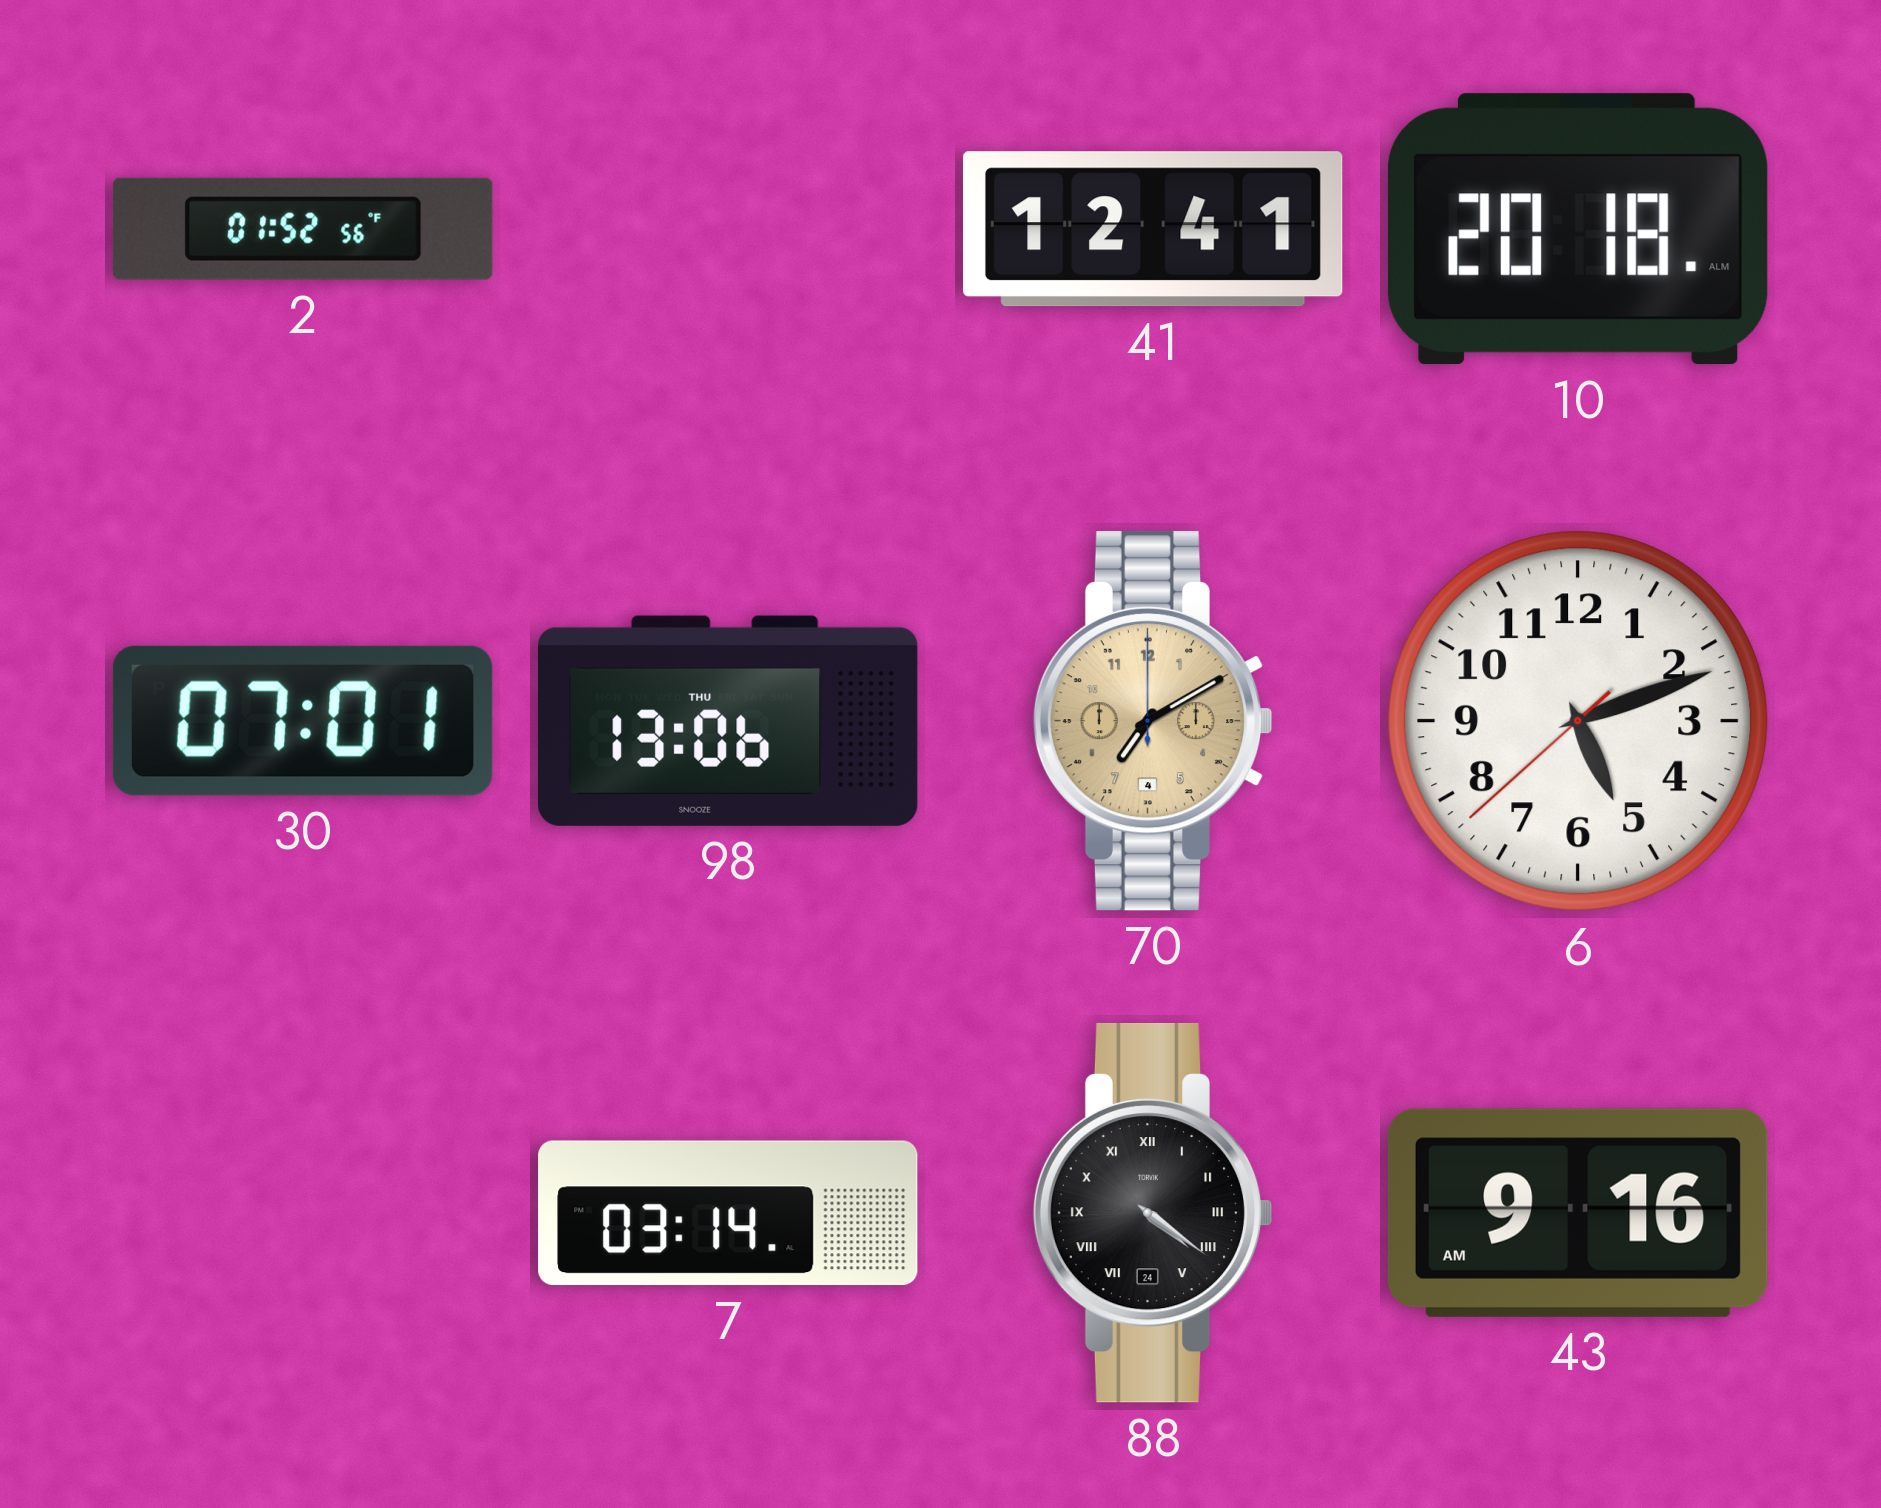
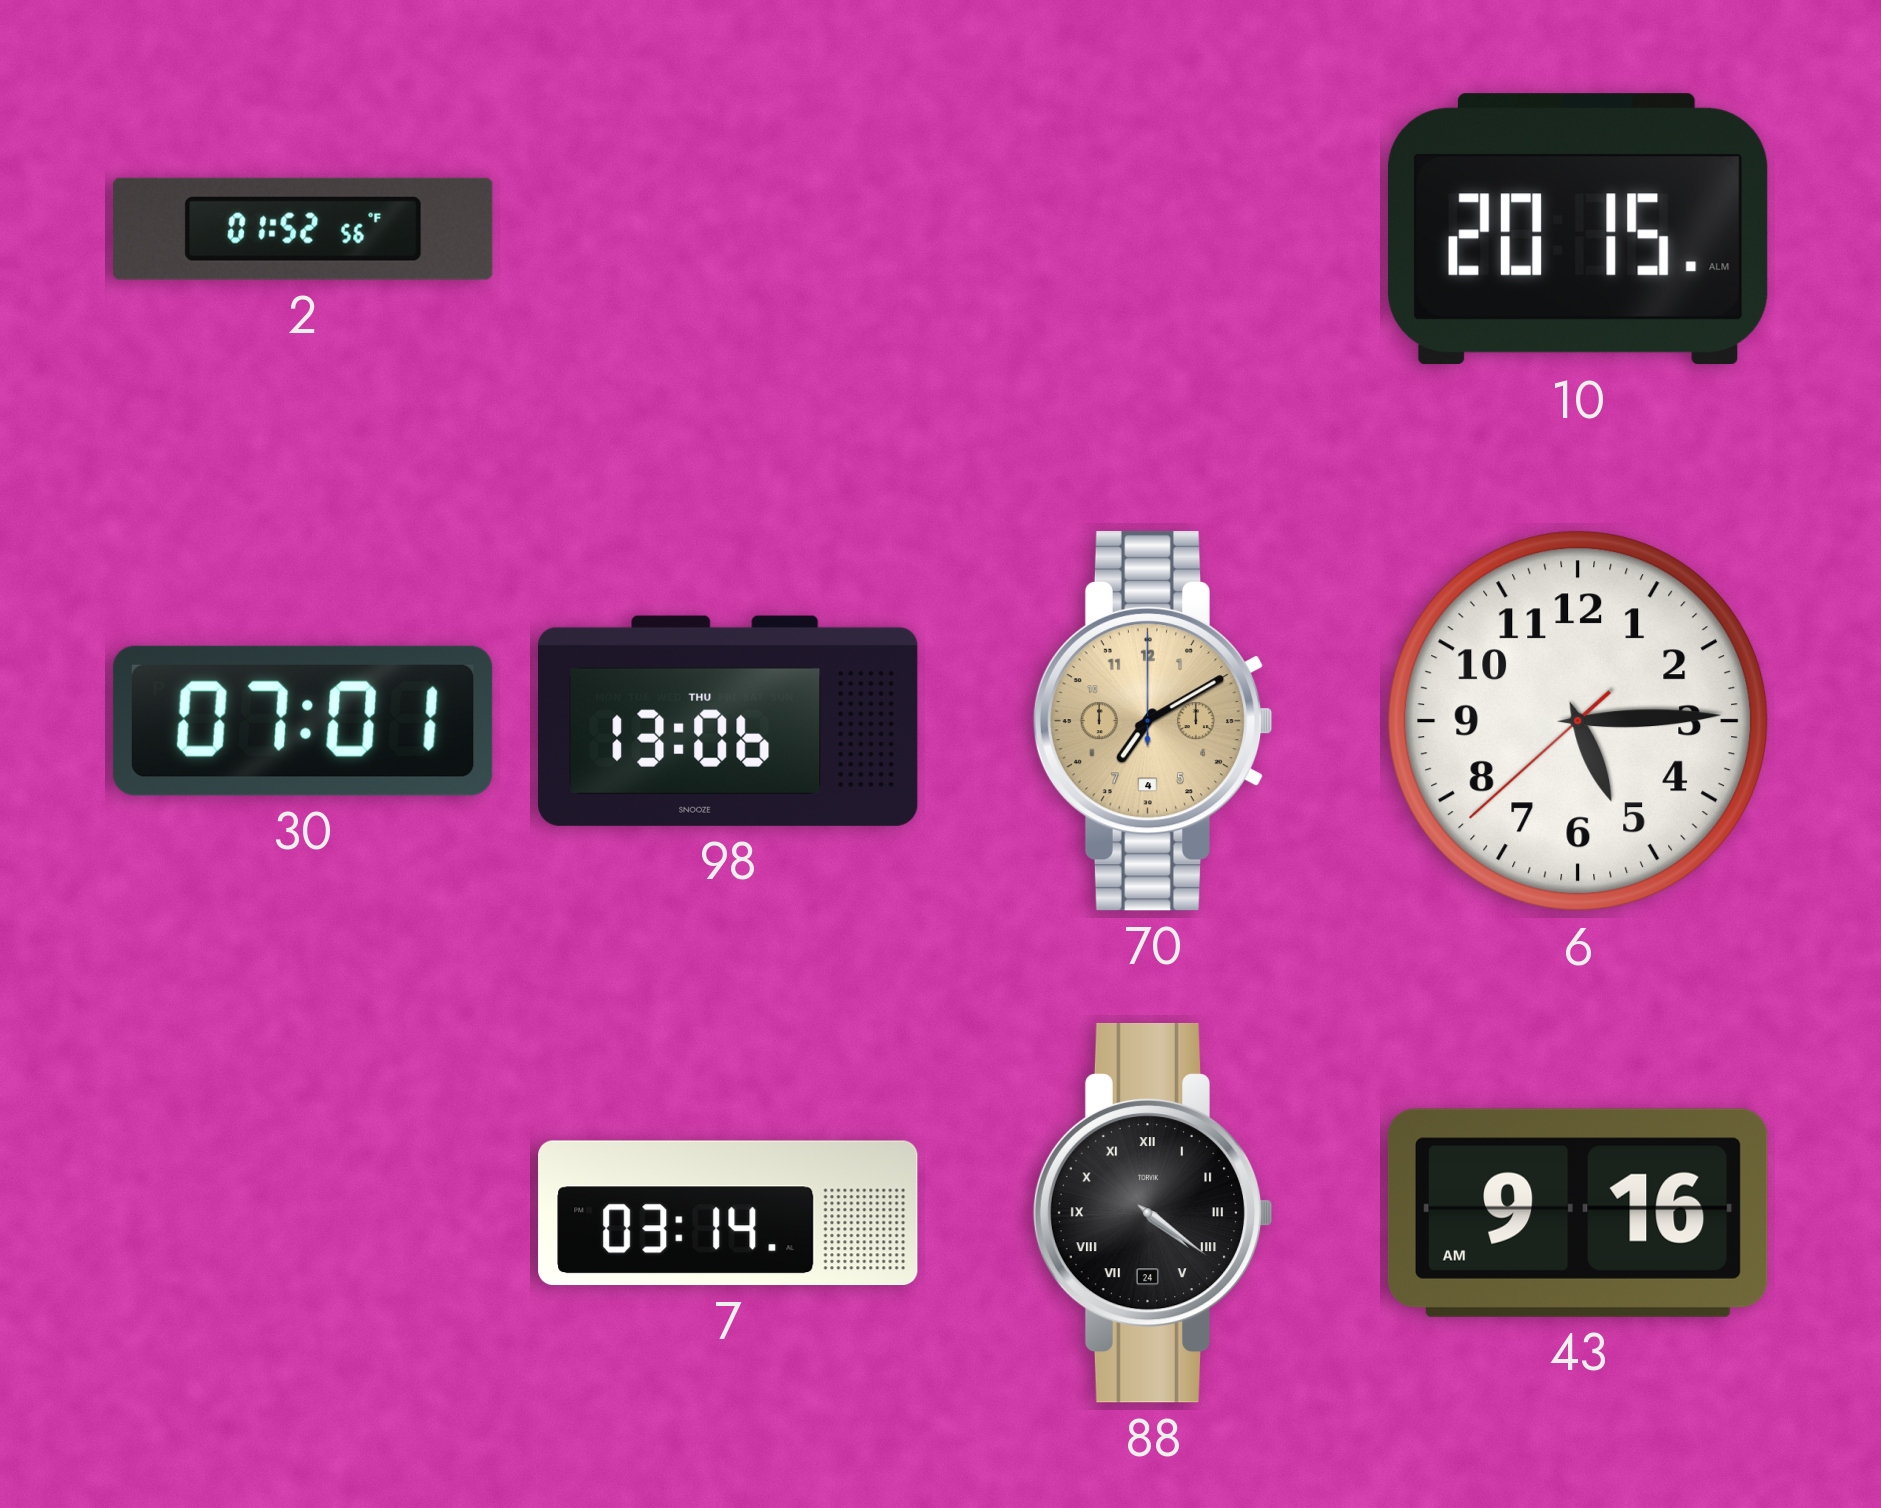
41: 12:41 -> none
10: 20:18 -> 20:15
6: 5:11 -> 5:14
